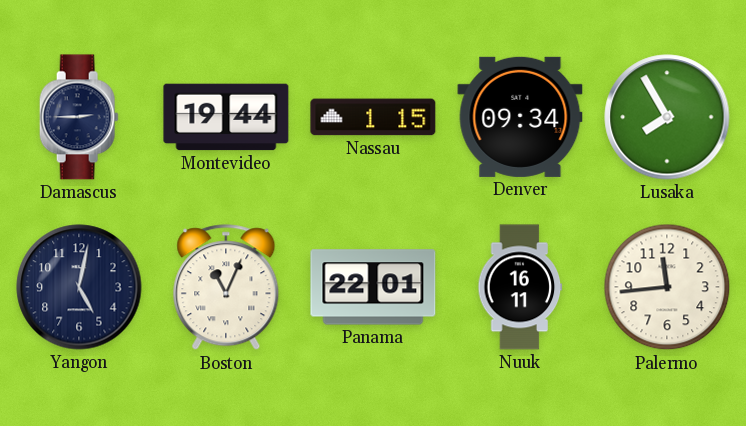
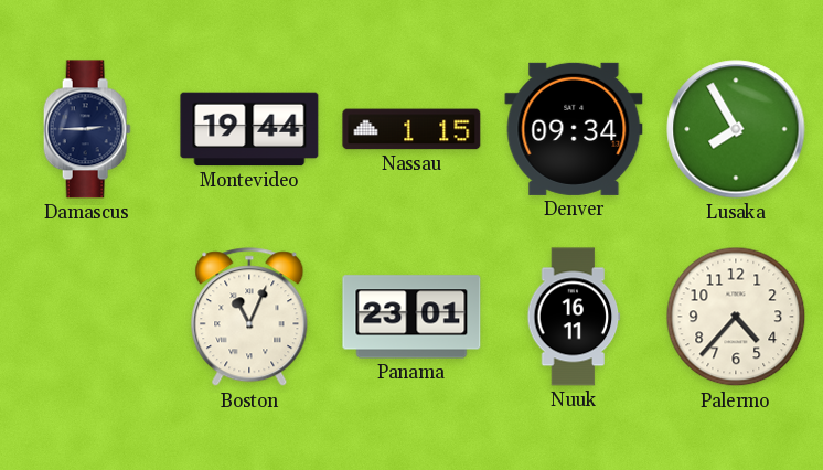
Yangon: 5:02 -> none
Panama: 22:01 -> 23:01
Palermo: 11:44 -> 4:37
